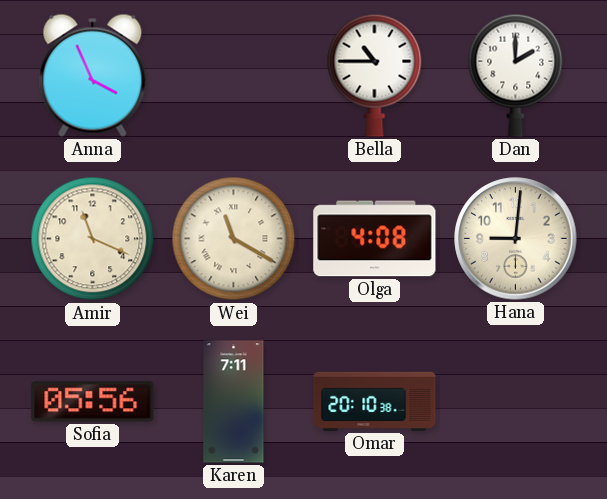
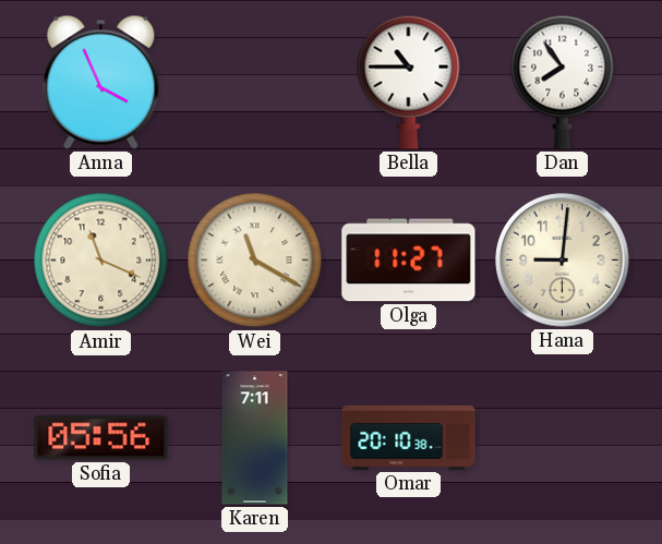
Dan: 2:00 -> 7:54
Olga: 4:08 -> 11:27
